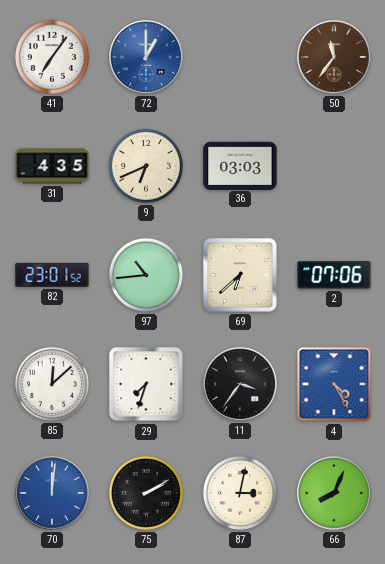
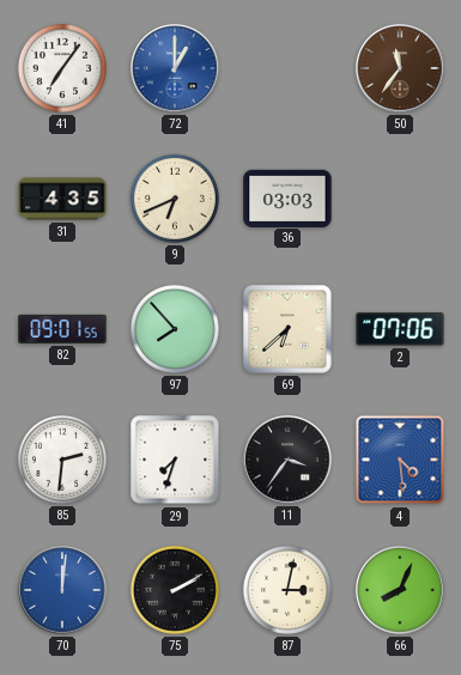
82: 23:01 -> 09:01
97: 10:44 -> 7:53
85: 12:08 -> 2:31
4: 4:25 -> 4:29
